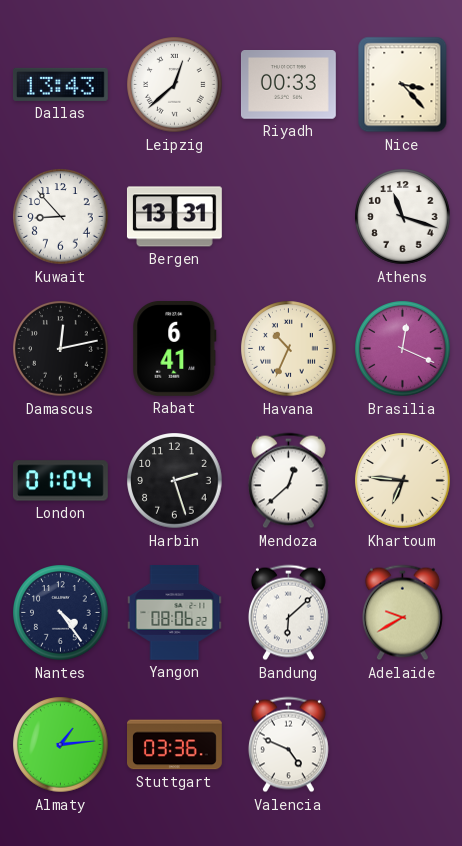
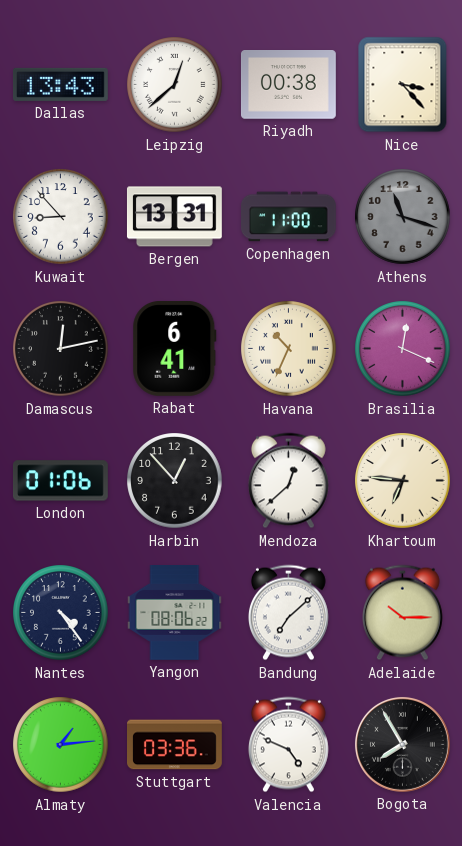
Riyadh: 00:33 -> 00:38
Copenhagen: none -> 11:00
Athens dial: white -> grey
London: 01:04 -> 01:06
Harbin: 2:27 -> 12:53
Bandung: 6:08 -> 7:08
Adelaide: 9:40 -> 10:15
Bogota: none -> 7:55
